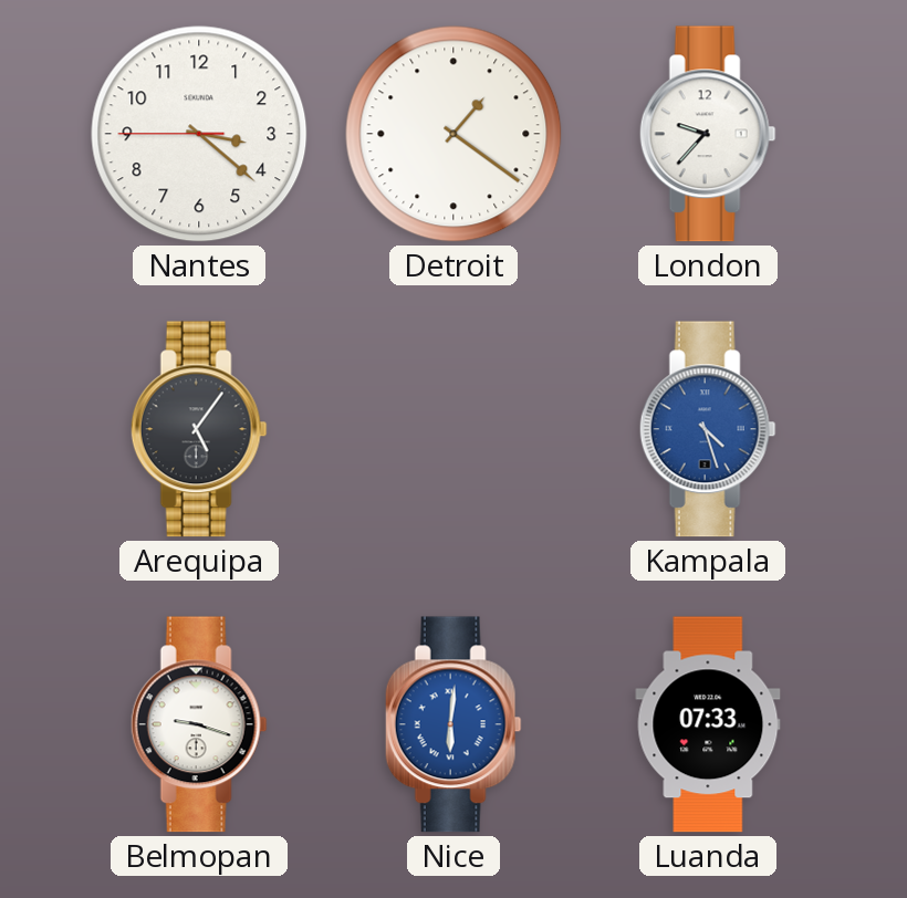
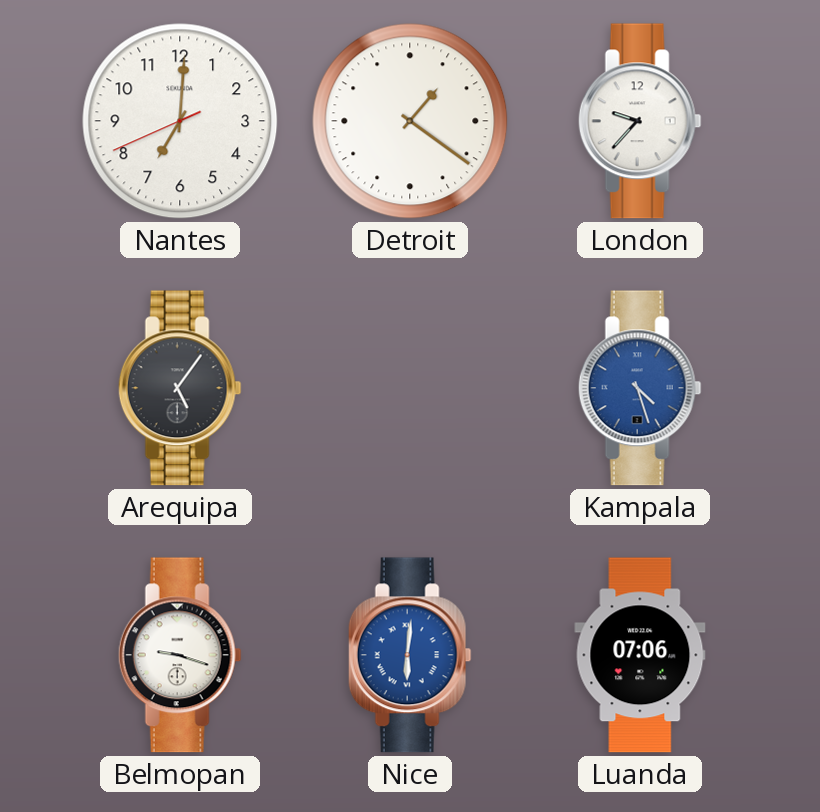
Nantes: 3:21 -> 7:00
Luanda: 07:33 -> 07:06
